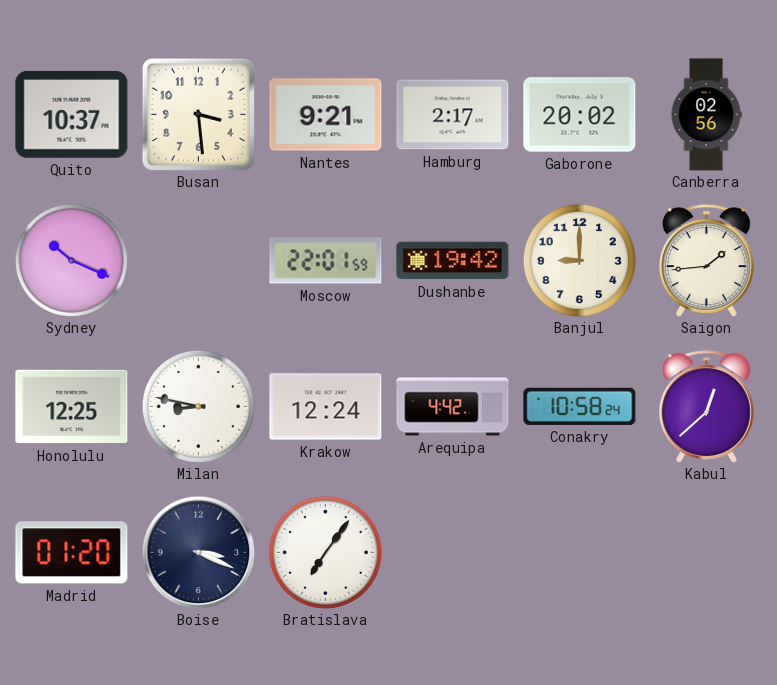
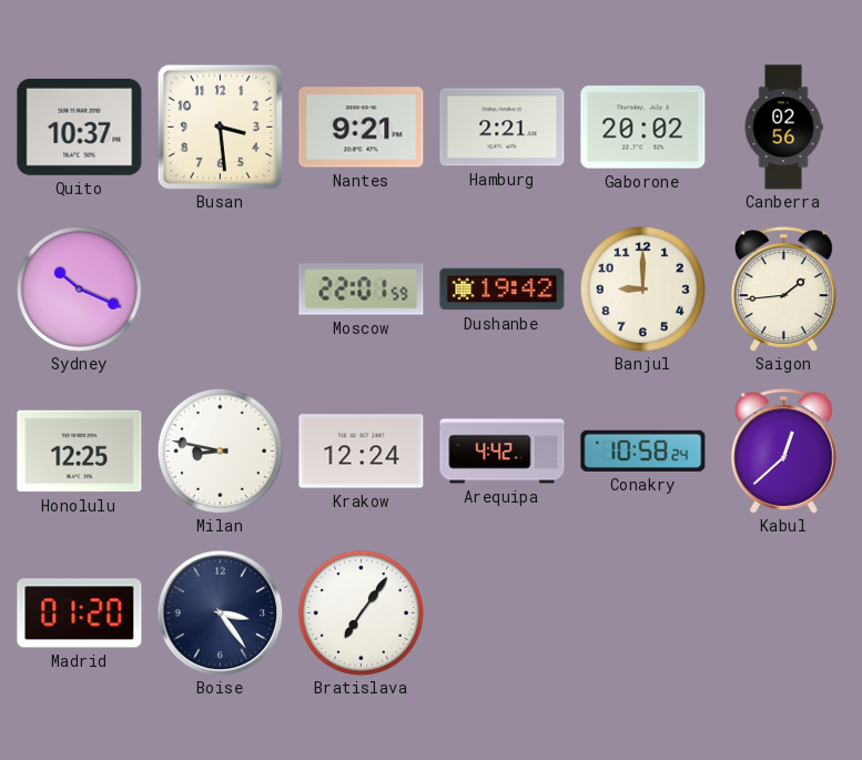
Hamburg: 2:17 -> 2:21
Boise: 3:19 -> 3:24
